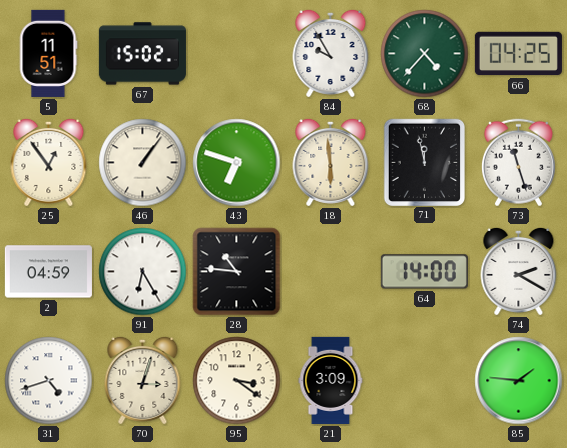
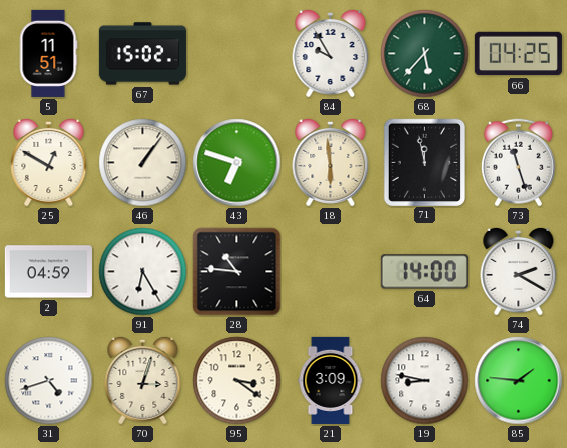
68: 4:37 -> 5:37
25: 12:54 -> 12:50
19: none -> 8:47
